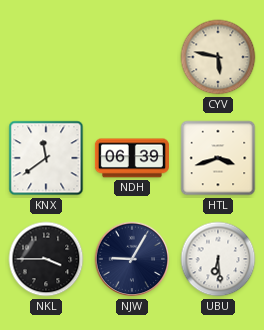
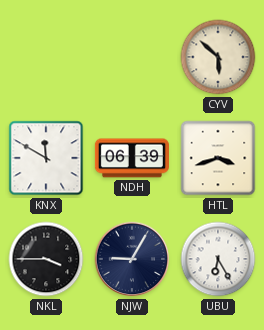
CYV: 5:47 -> 5:52
KNX: 11:39 -> 11:50
UBU: 6:29 -> 6:25
